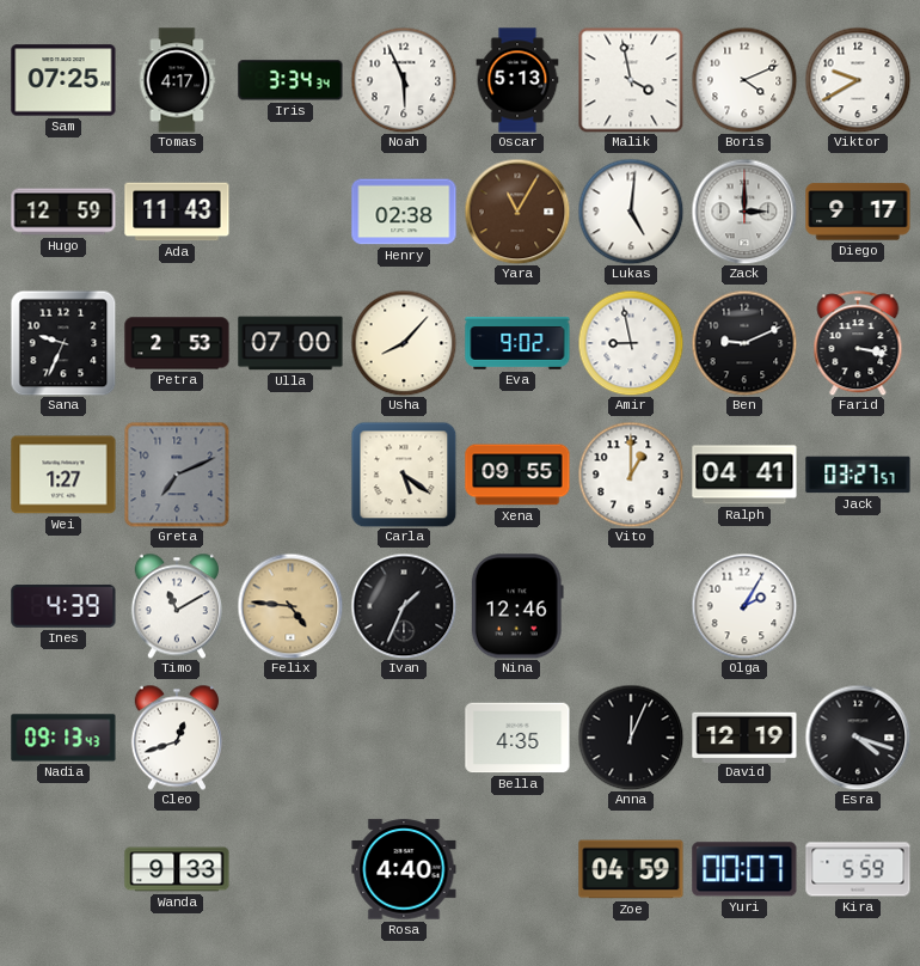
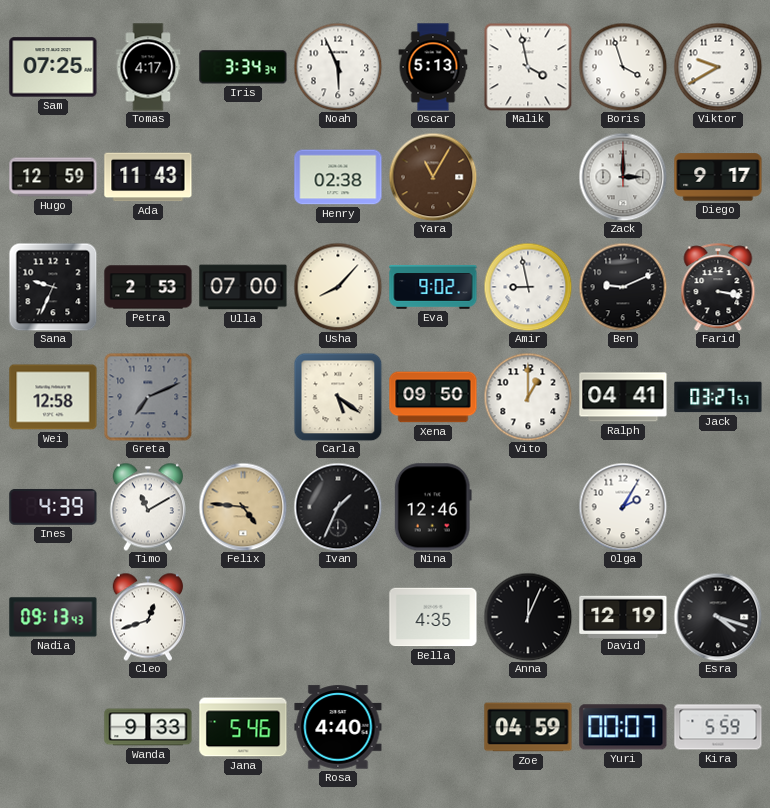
Boris: 4:11 -> 3:57
Lukas: 5:01 -> none
Wei: 1:27 -> 12:58
Xena: 09:55 -> 09:50
Jana: none -> 5:46
